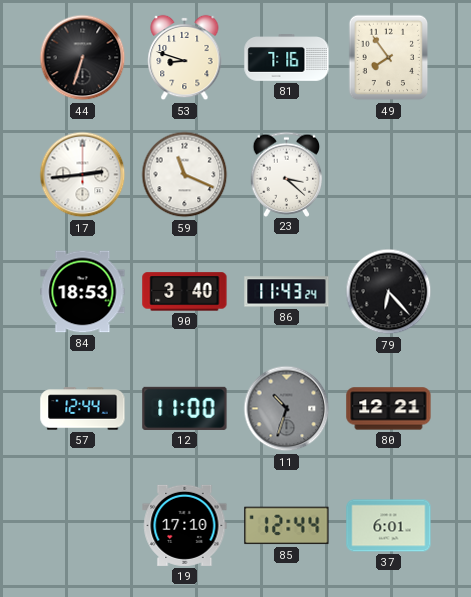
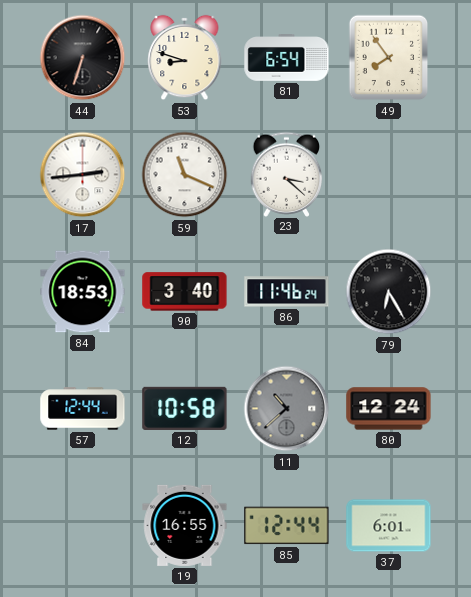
81: 7:16 -> 6:54
86: 11:43 -> 11:46
79: 6:23 -> 6:25
12: 11:00 -> 10:58
11: 10:33 -> 10:38
80: 12:21 -> 12:24
19: 17:10 -> 16:55
